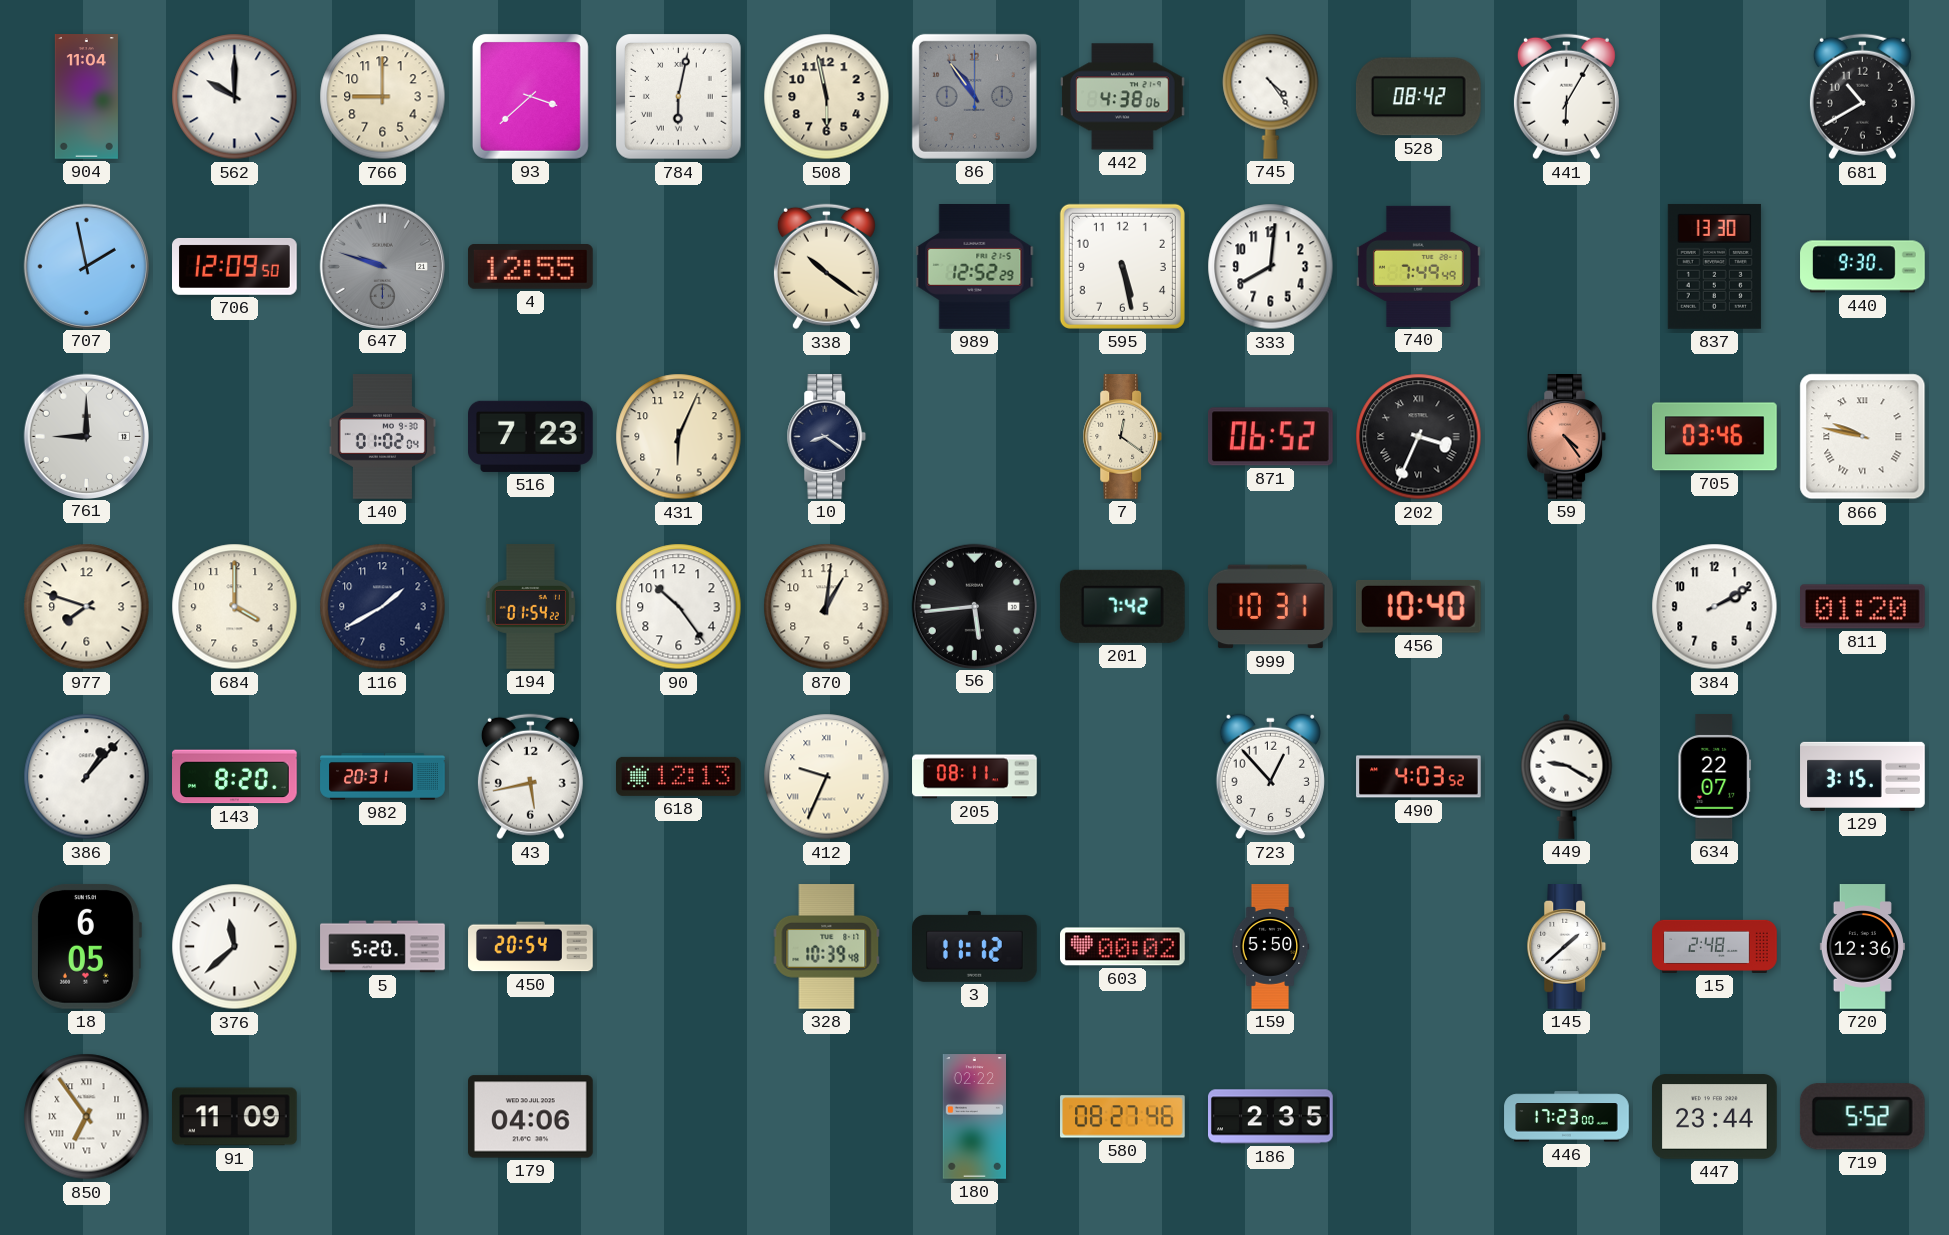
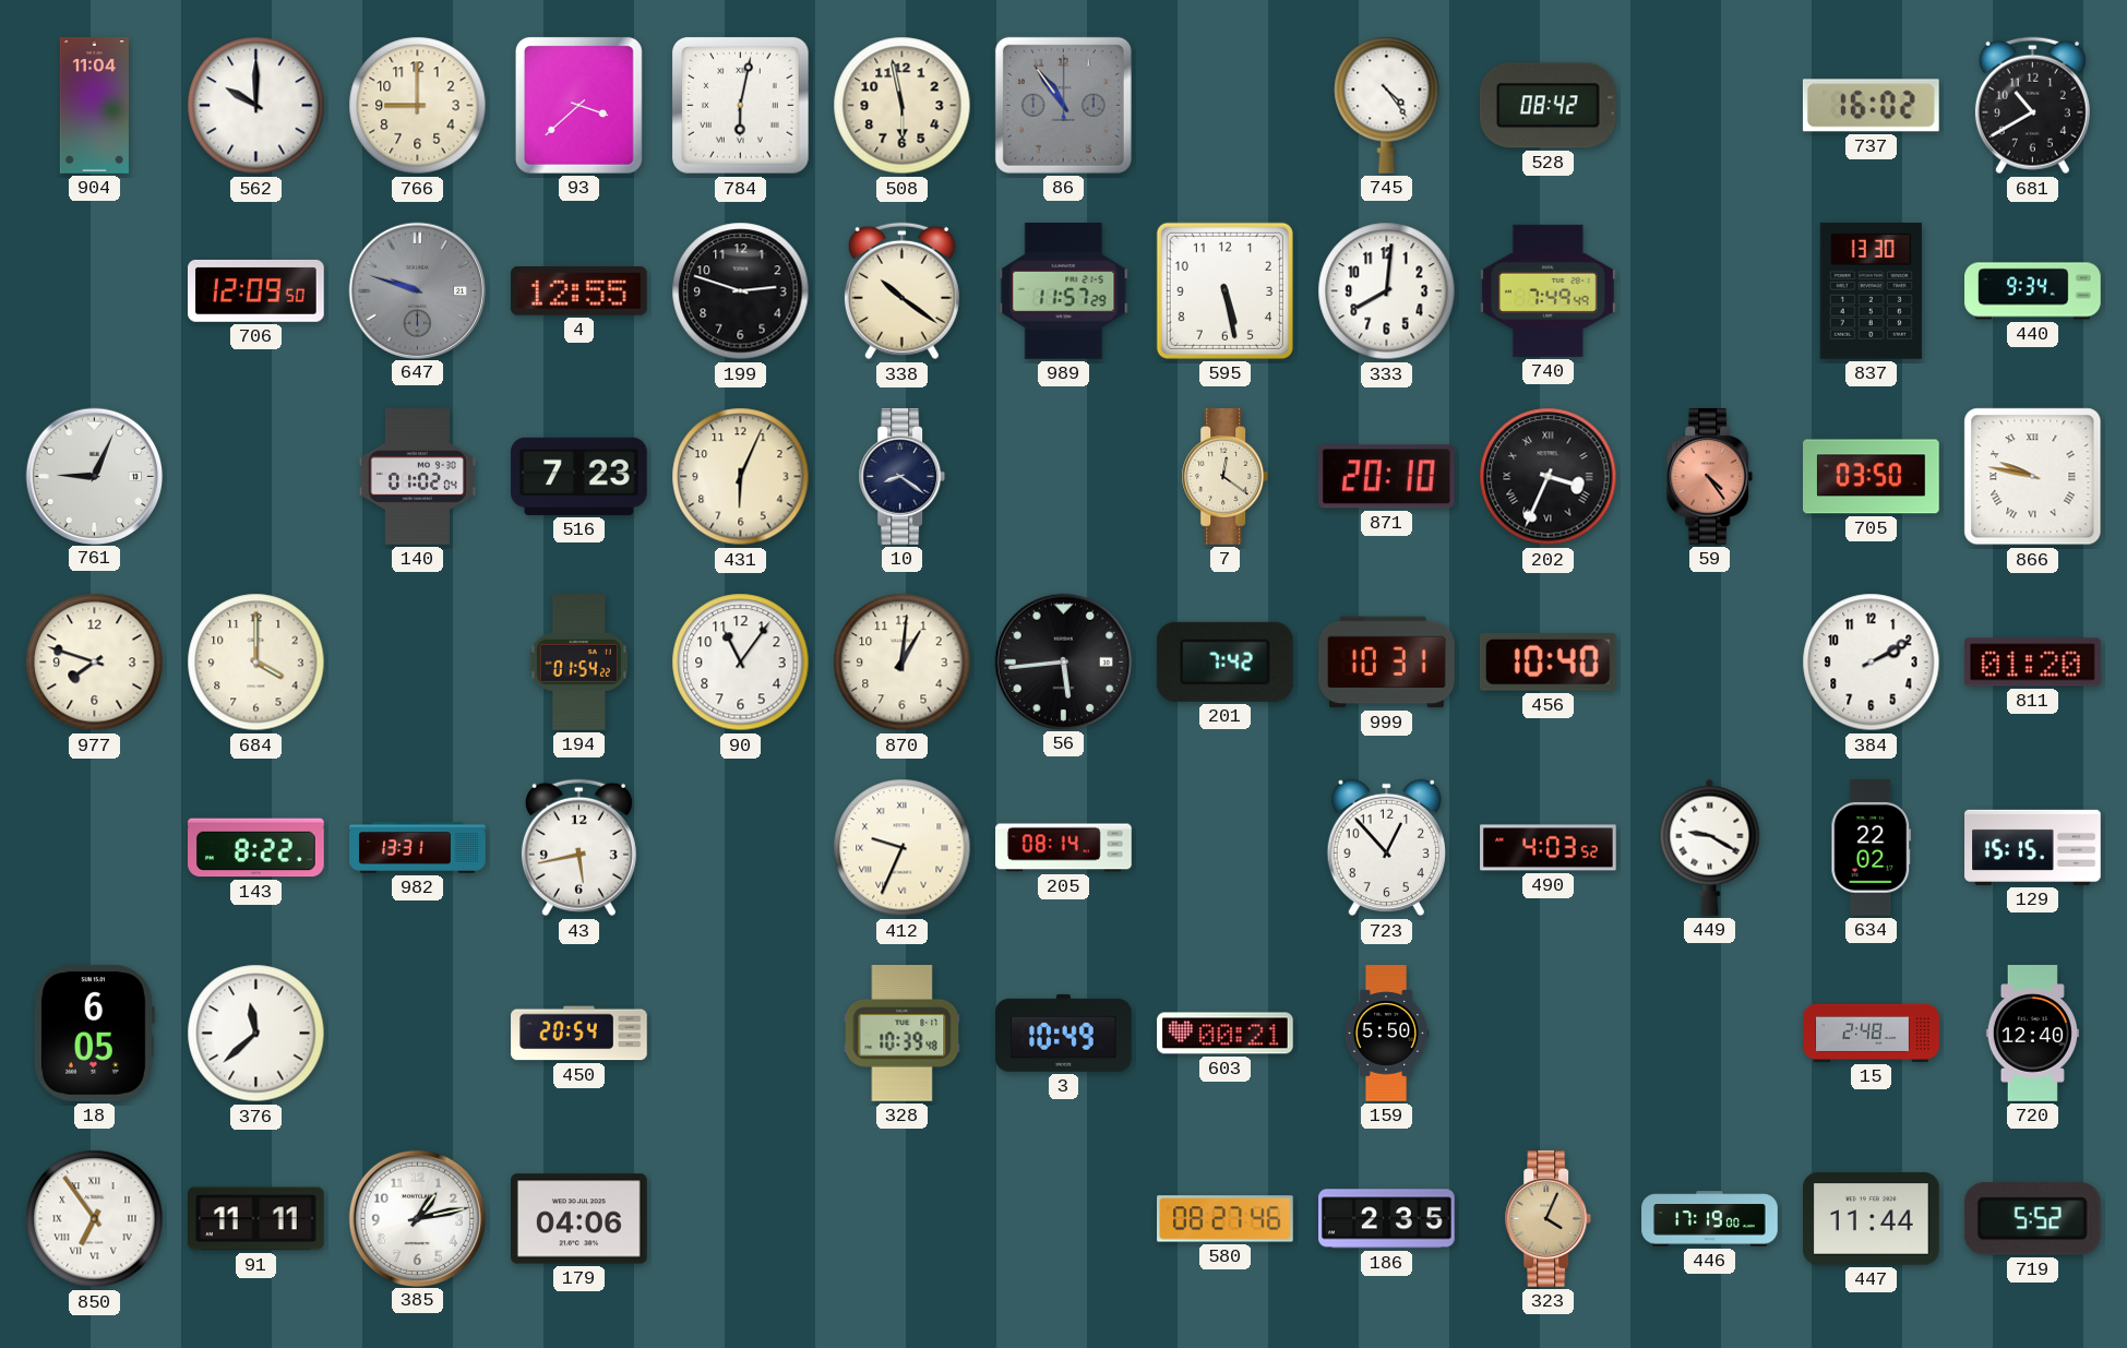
442: 4:38 -> none
441: 6:05 -> none
737: none -> 16:02
707: 1:58 -> none
199: none -> 2:48
989: 12:52 -> 11:57
440: 9:30 -> 9:34
761: 9:00 -> 9:04
871: 06:52 -> 20:10
705: 03:46 -> 03:50
116: 1:40 -> none
90: 10:24 -> 11:06
386: 1:07 -> none
143: 8:20 -> 8:22
982: 20:31 -> 13:31
618: 12:13 -> none
205: 08:11 -> 08:14
634: 22:07 -> 22:02
129: 3:15 -> 15:15
5: 5:20 -> none
3: 11:12 -> 10:49
603: 00:02 -> 00:21
145: 1:38 -> none
720: 12:36 -> 12:40
91: 11:09 -> 11:11
385: none -> 1:13
180: 02:22 -> none
323: none -> 4:04
446: 17:23 -> 17:19
447: 23:44 -> 11:44
